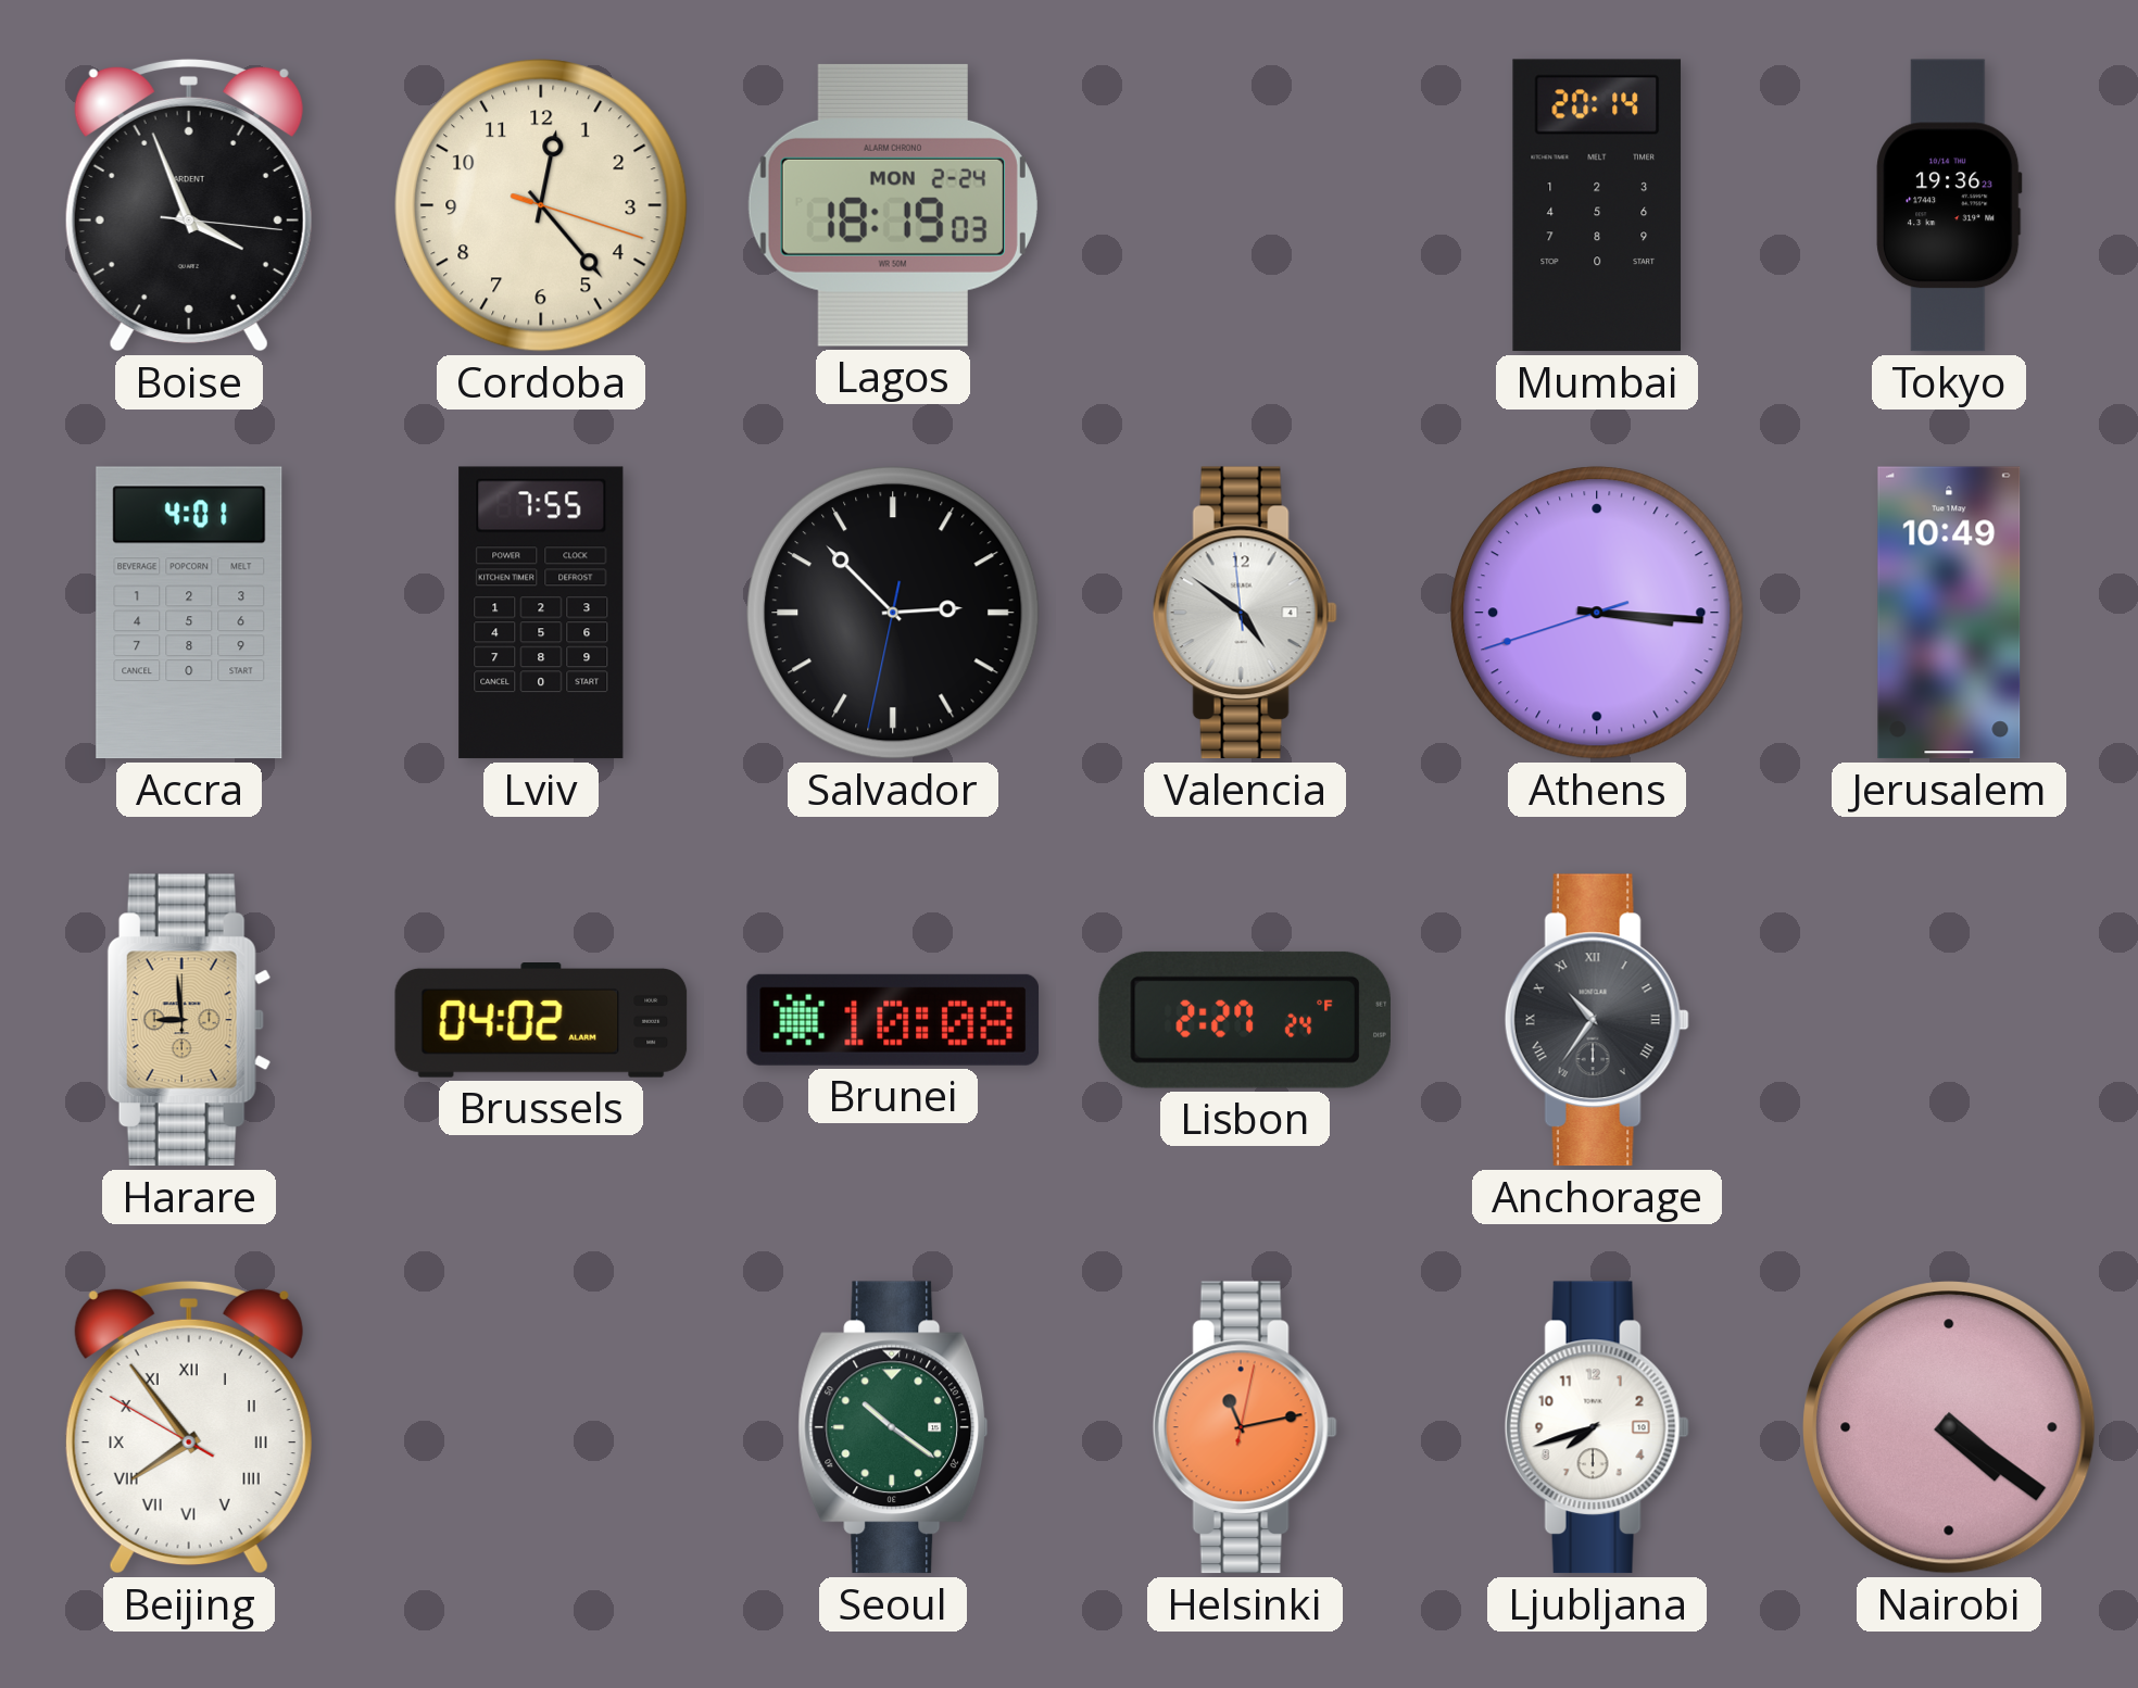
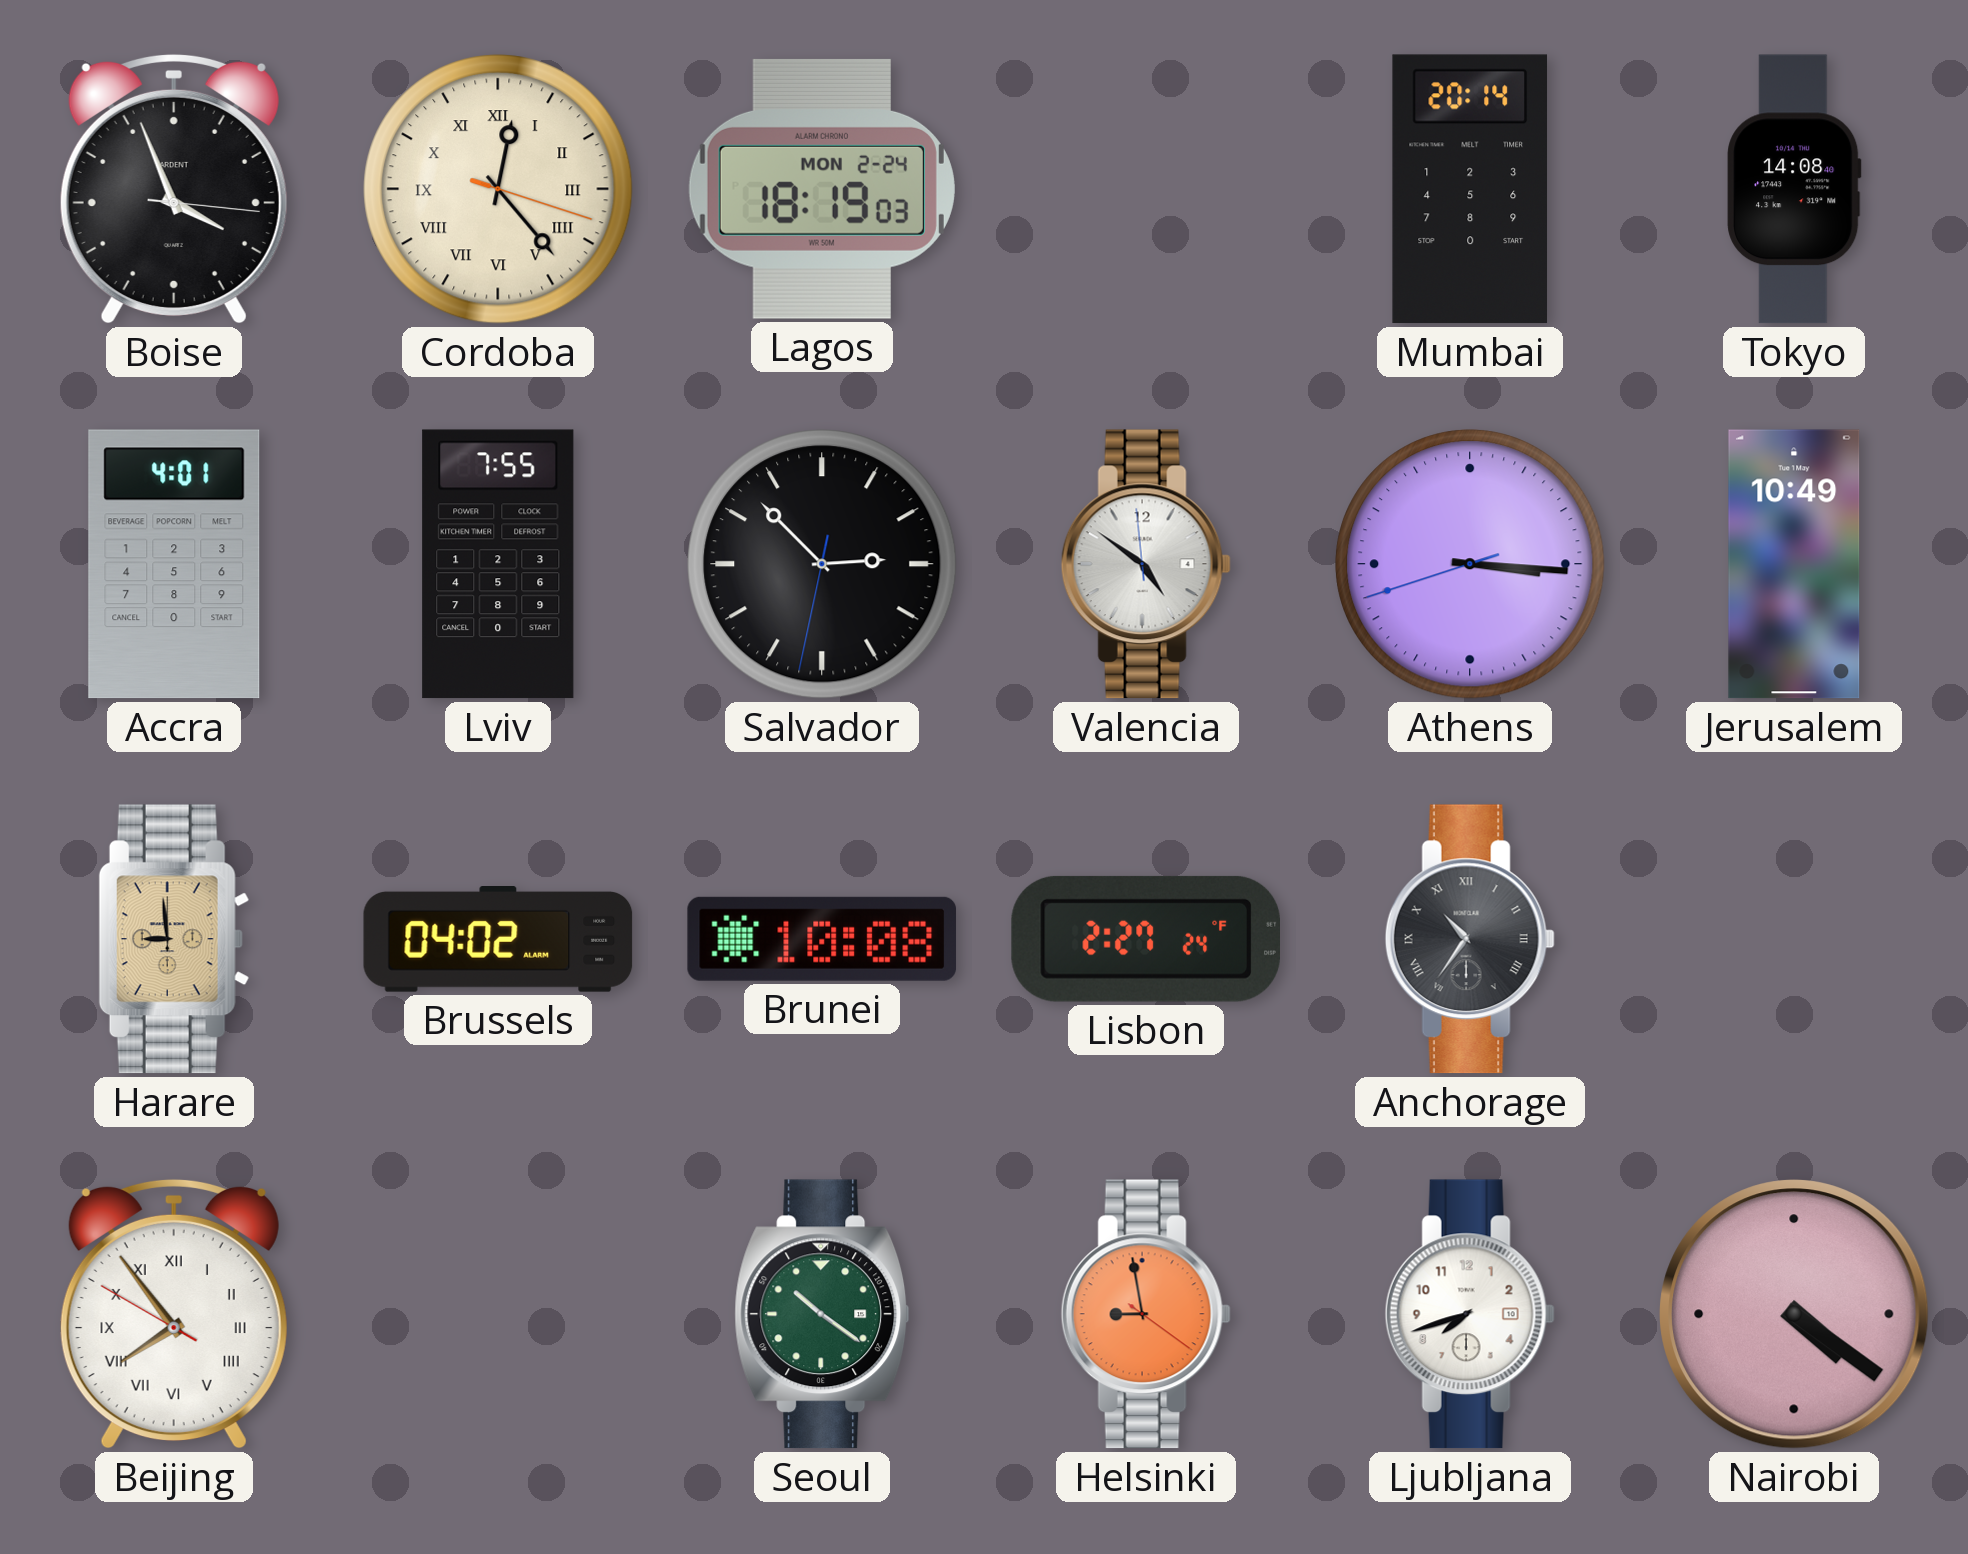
Cordoba numerals: Arabic -> Roman
Tokyo: 19:36 -> 14:08
Helsinki: 11:13 -> 8:58
